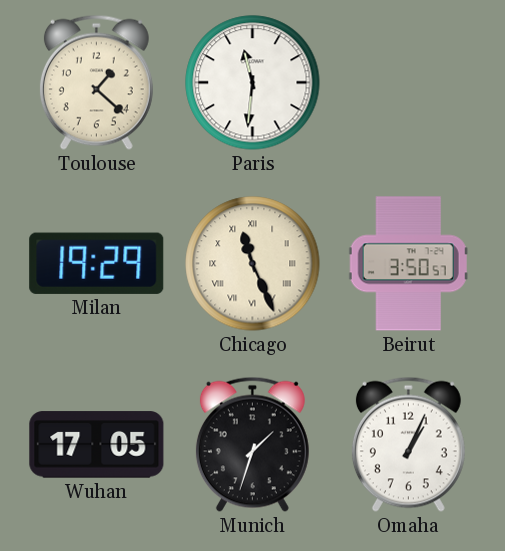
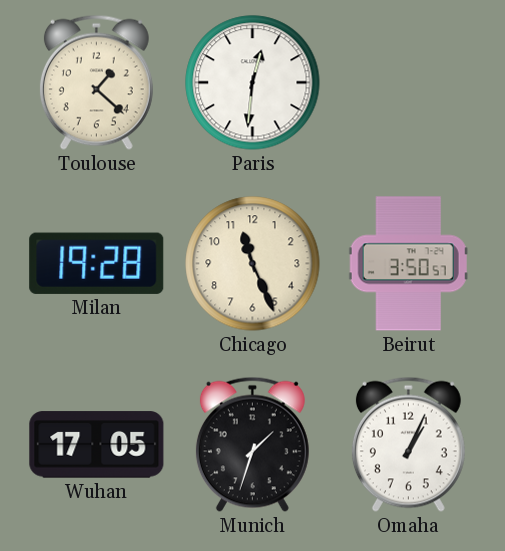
Paris: 11:31 -> 12:31
Milan: 19:29 -> 19:28
Chicago numerals: Roman -> Arabic
